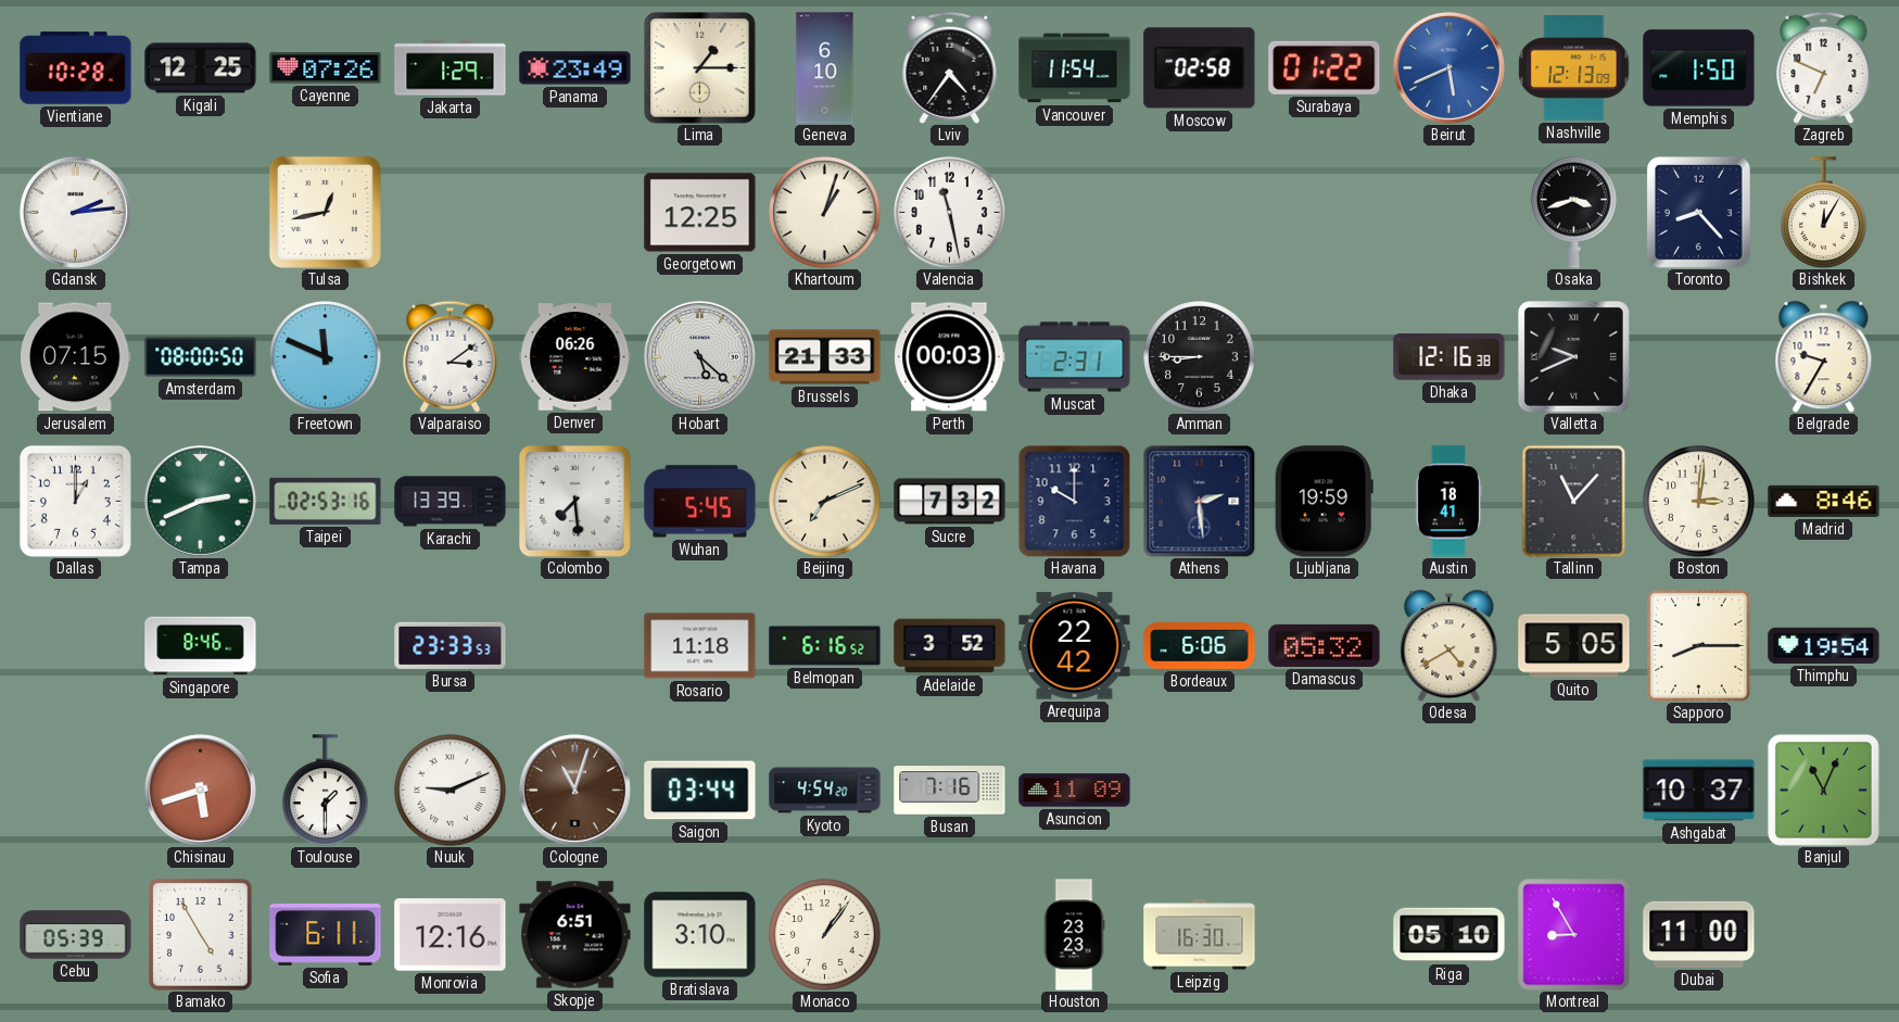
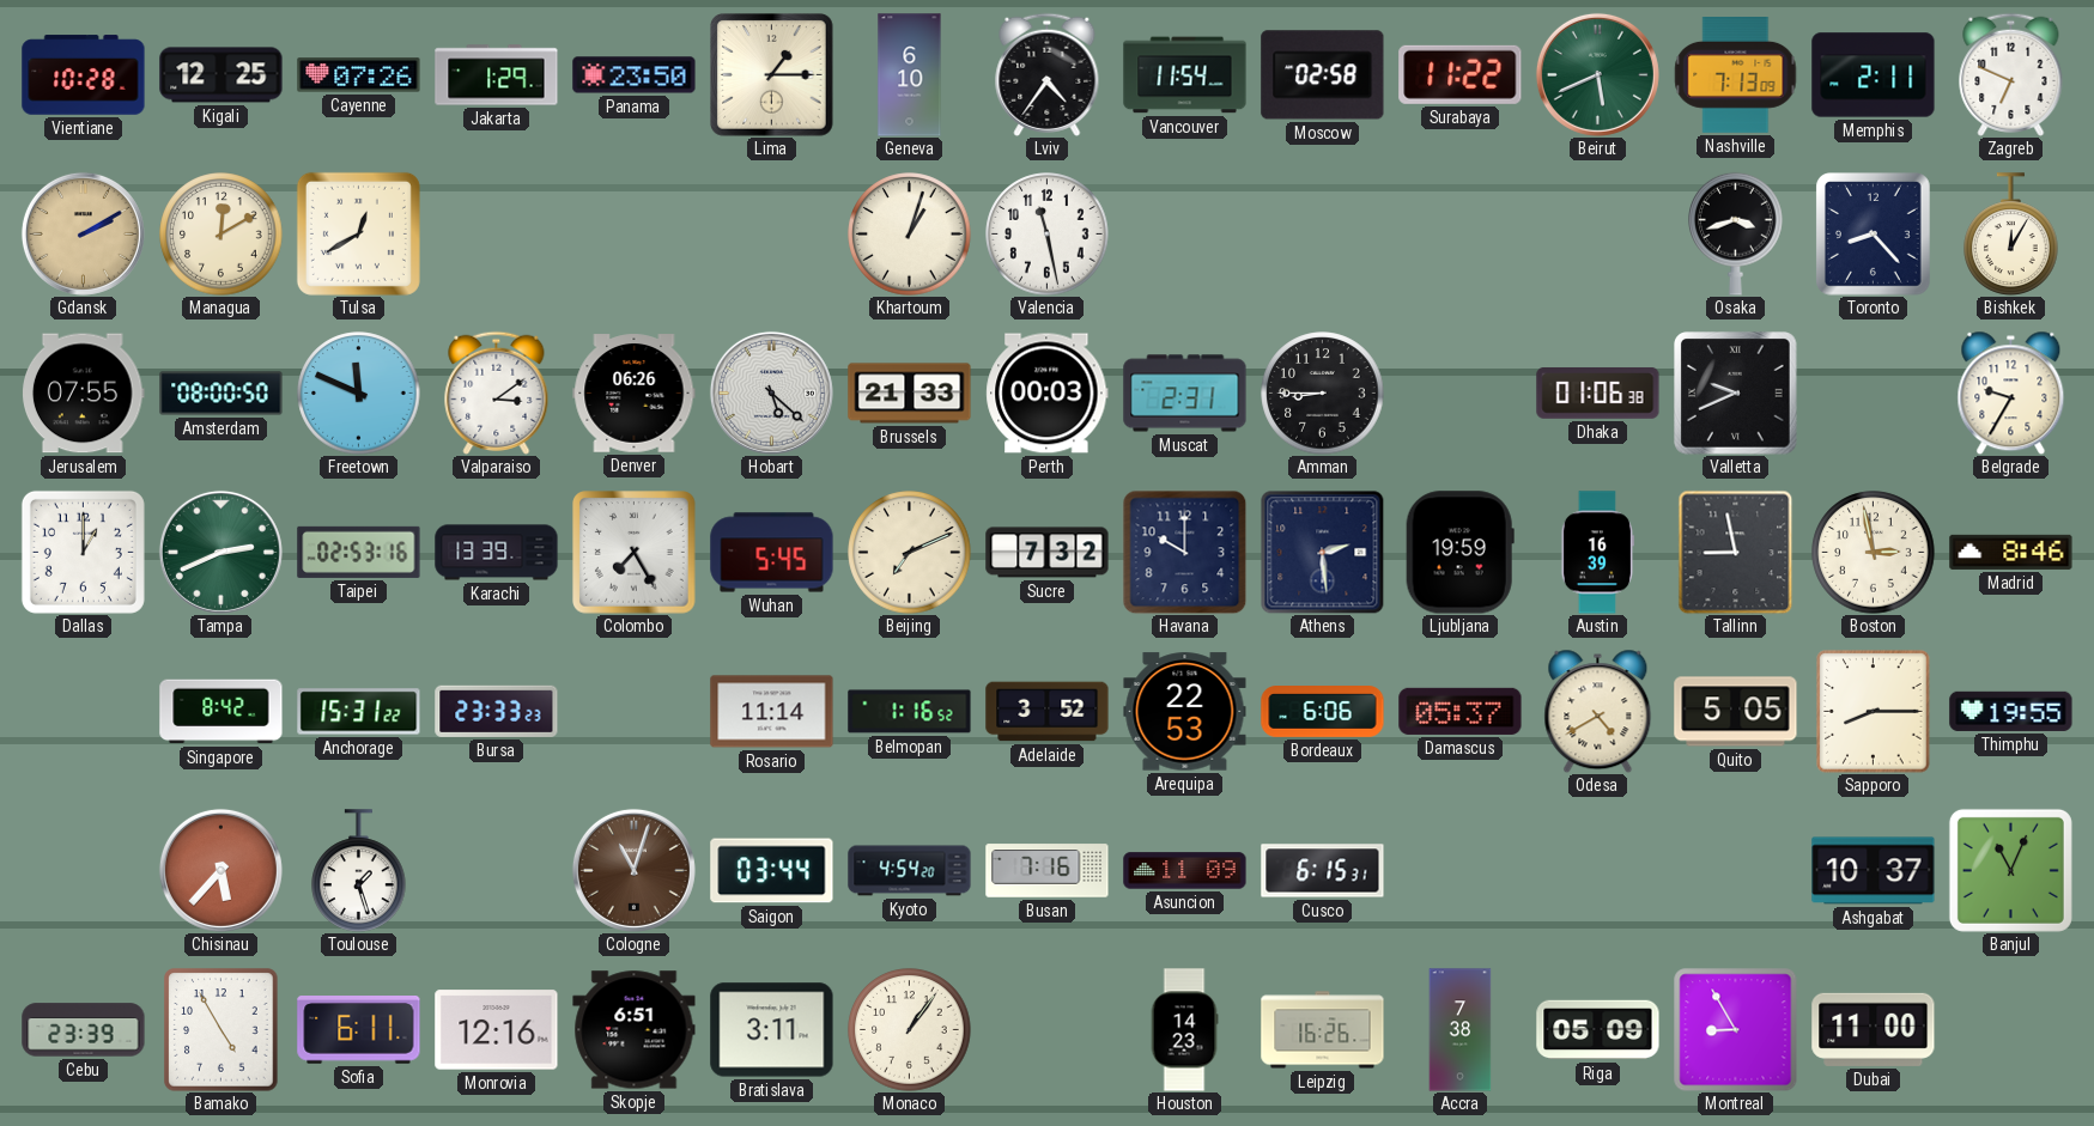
Panama: 23:49 -> 23:50
Surabaya: 01:22 -> 11:22
Beirut dial: blue -> green
Nashville: 12:13 -> 7:13
Memphis: 1:50 -> 2:11
Gdansk: 2:14 -> 2:10
Gdansk dial: white -> champagne
Managua: none -> 12:10
Tulsa: 12:43 -> 12:40
Georgetown: 12:25 -> none
Jerusalem: 07:15 -> 07:55
Dhaka: 12:16 -> 01:06
Colombo: 7:29 -> 7:25
Austin: 18:41 -> 16:39
Tallinn: 11:07 -> 8:58
Boston: 3:01 -> 2:58
Singapore: 8:46 -> 8:42
Anchorage: none -> 15:31
Bursa: 23:33:53 -> 23:33:23
Rosario: 11:18 -> 11:14
Belmopan: 6:16 -> 1:16
Arequipa: 22:42 -> 22:53
Damascus: 05:32 -> 05:37
Thimphu: 19:54 -> 19:55
Chisinau: 5:42 -> 5:37
Toulouse: 1:30 -> 1:27
Nuuk: 9:11 -> none
Cusco: none -> 6:15
Cebu: 05:39 -> 23:39
Bratislava: 3:10 -> 3:11
Houston: 23:23 -> 14:23
Leipzig: 16:30 -> 16:26
Accra: none -> 7:38
Riga: 05:10 -> 05:09
